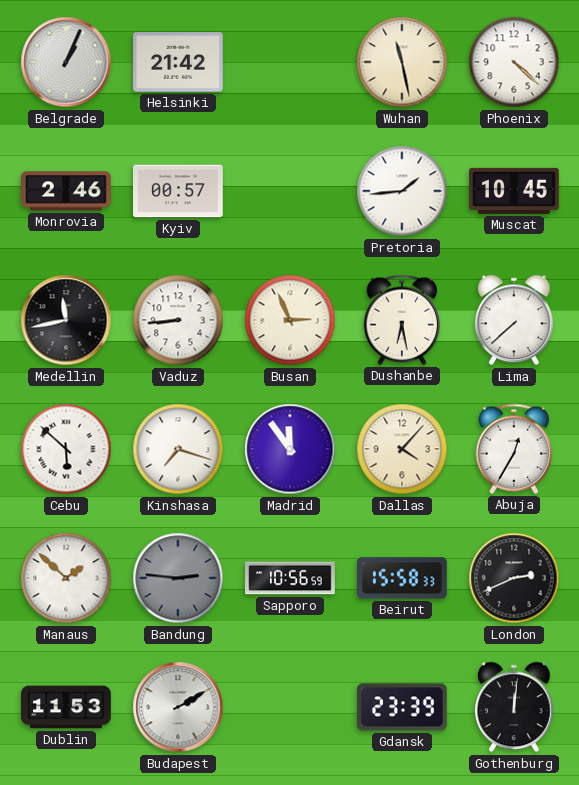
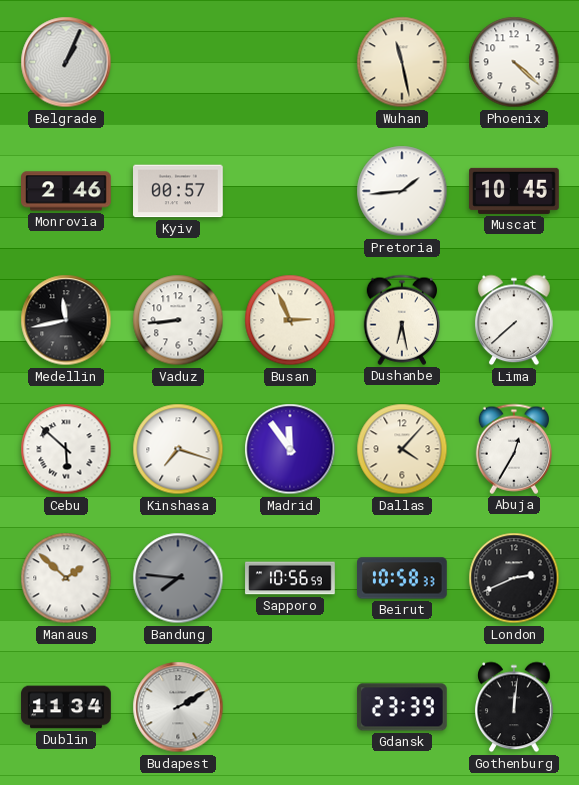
Helsinki: 21:42 -> none
Bandung: 2:46 -> 7:46
Beirut: 15:58 -> 10:58
Dublin: 11:53 -> 11:34
